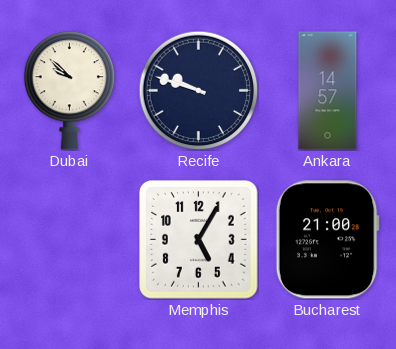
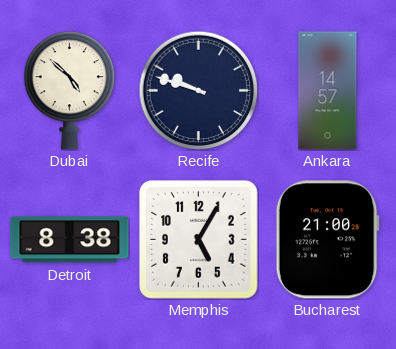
Dubai: 9:52 -> 4:52
Detroit: none -> 8:38
